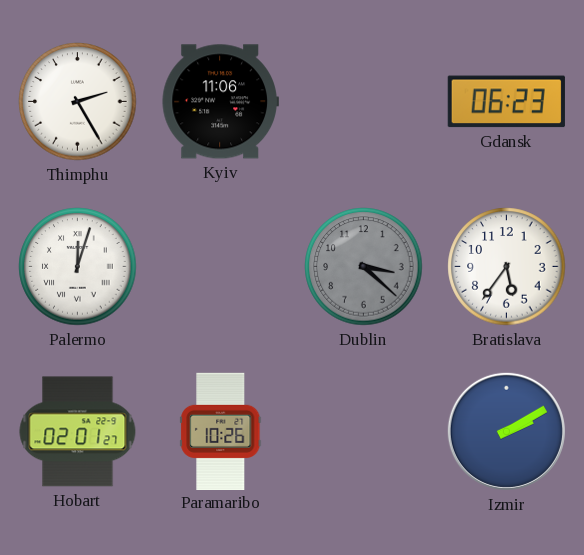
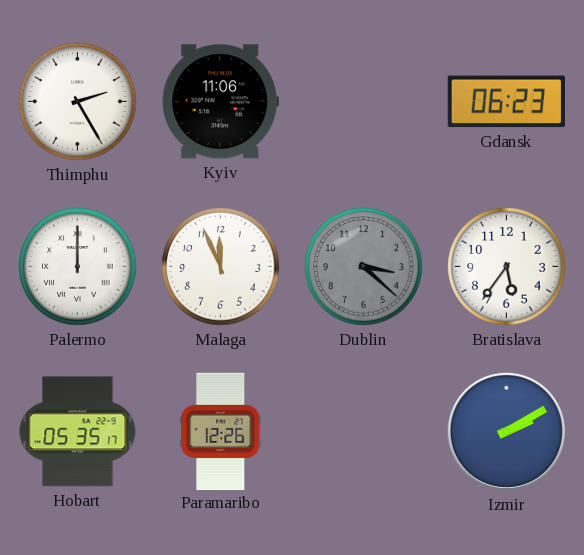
Palermo: 12:03 -> 12:00
Malaga: none -> 11:56
Hobart: 02:01 -> 05:35
Paramaribo: 10:26 -> 12:26
